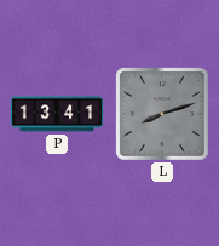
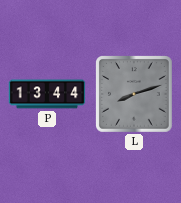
P: 13:41 -> 13:44
